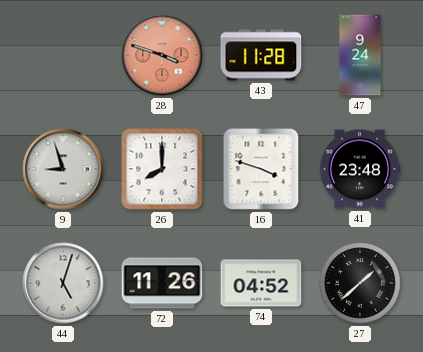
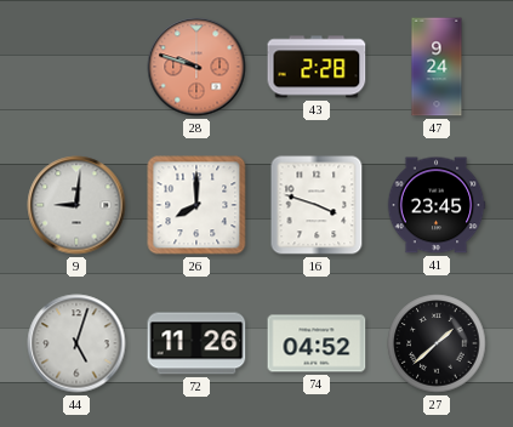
28: 3:48 -> 9:48
43: 11:28 -> 2:28
9: 8:57 -> 9:01
41: 23:48 -> 23:45
